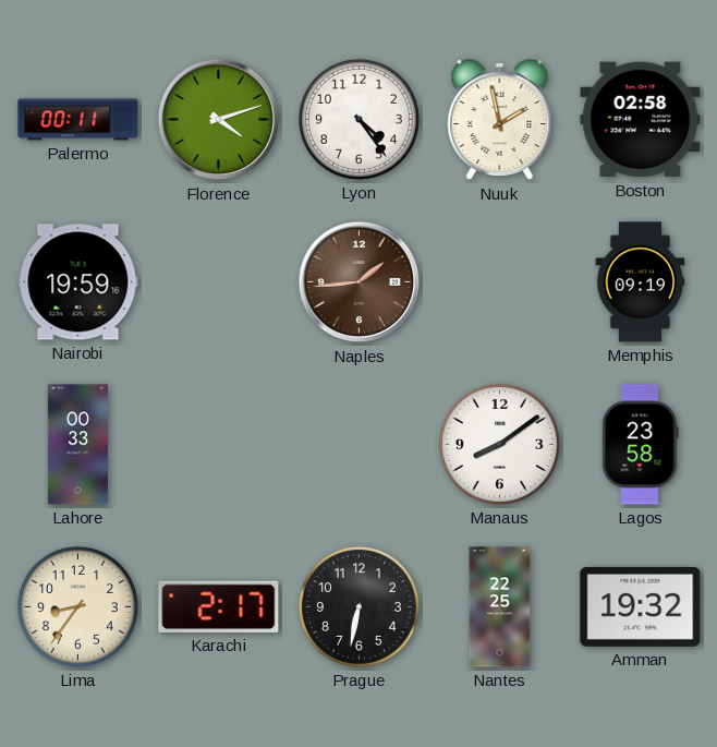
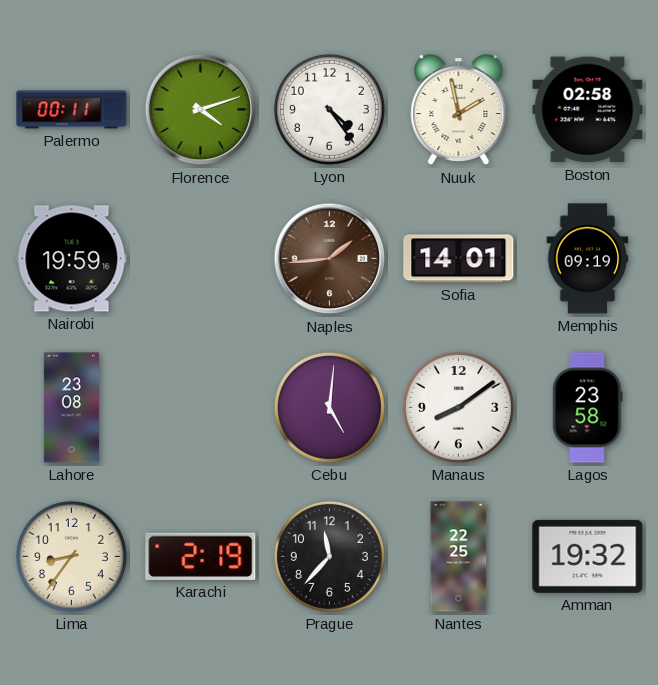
Sofia: none -> 14:01
Lahore: 00:33 -> 23:08
Cebu: none -> 5:01
Karachi: 2:17 -> 2:19
Prague: 6:32 -> 11:37
